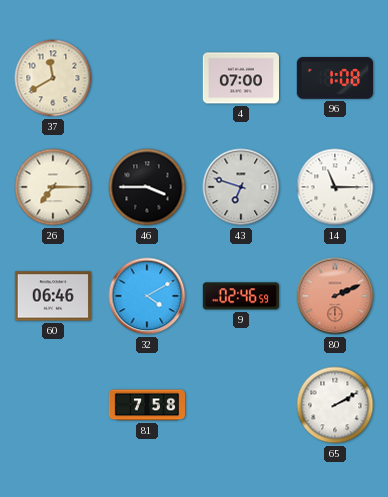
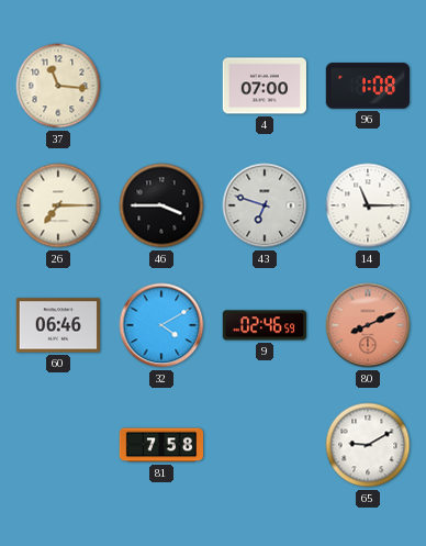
37: 11:40 -> 11:16
80: 2:11 -> 8:11
65: 2:10 -> 9:10
